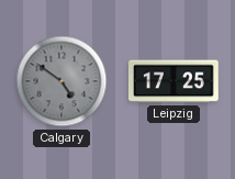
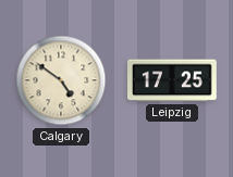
Calgary dial: grey -> cream
